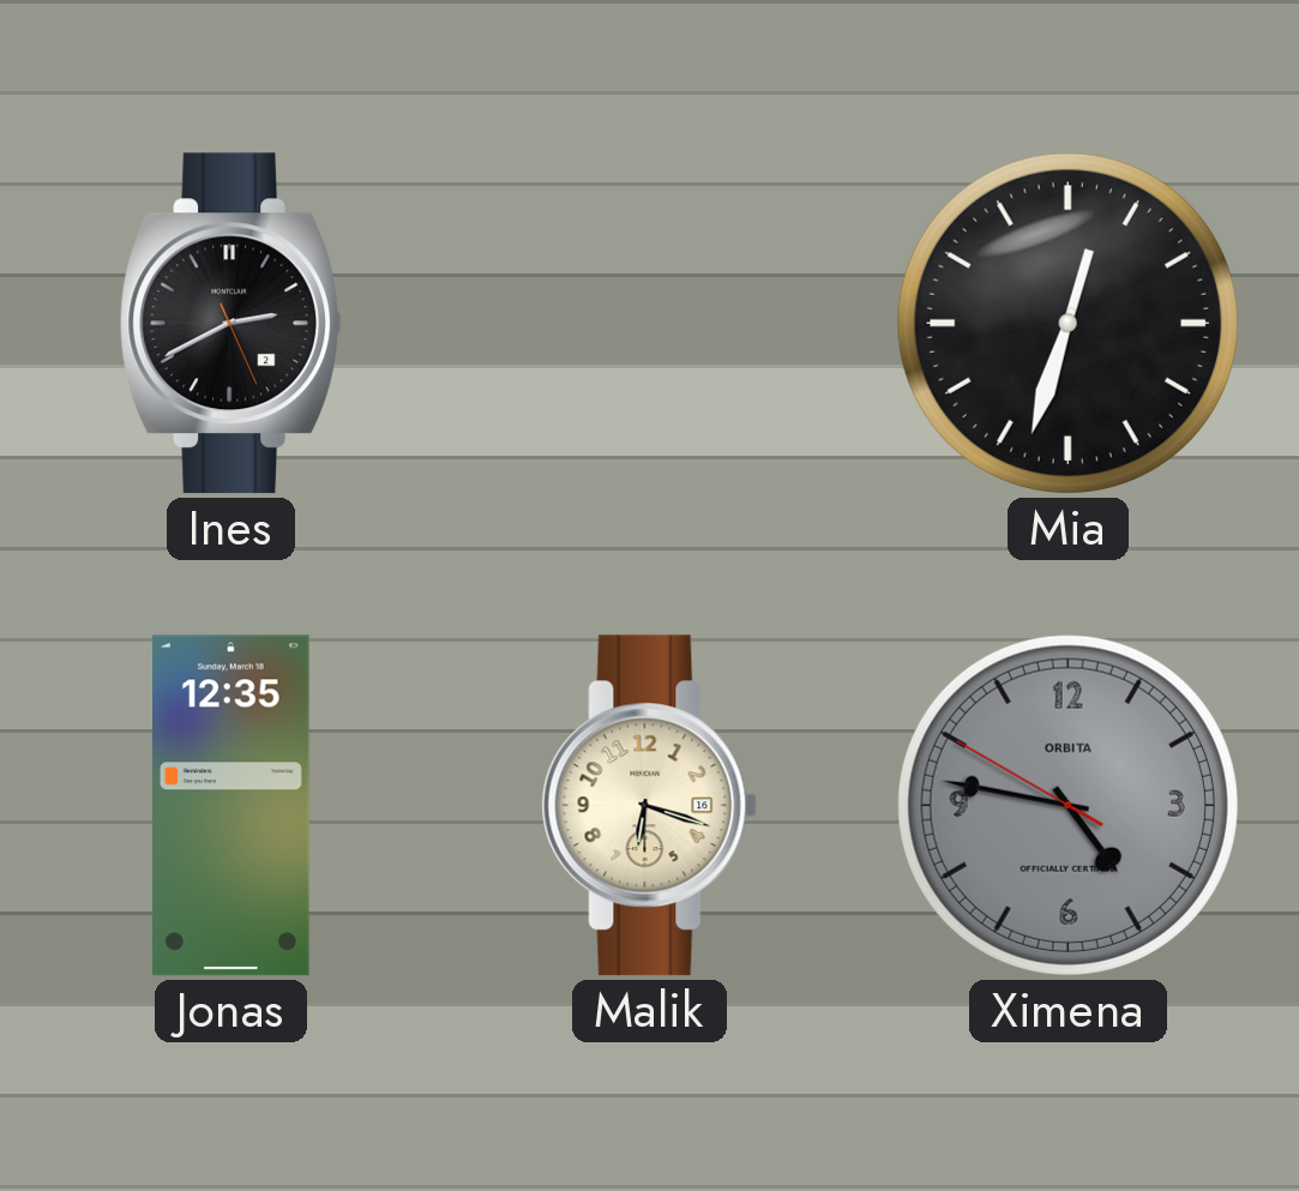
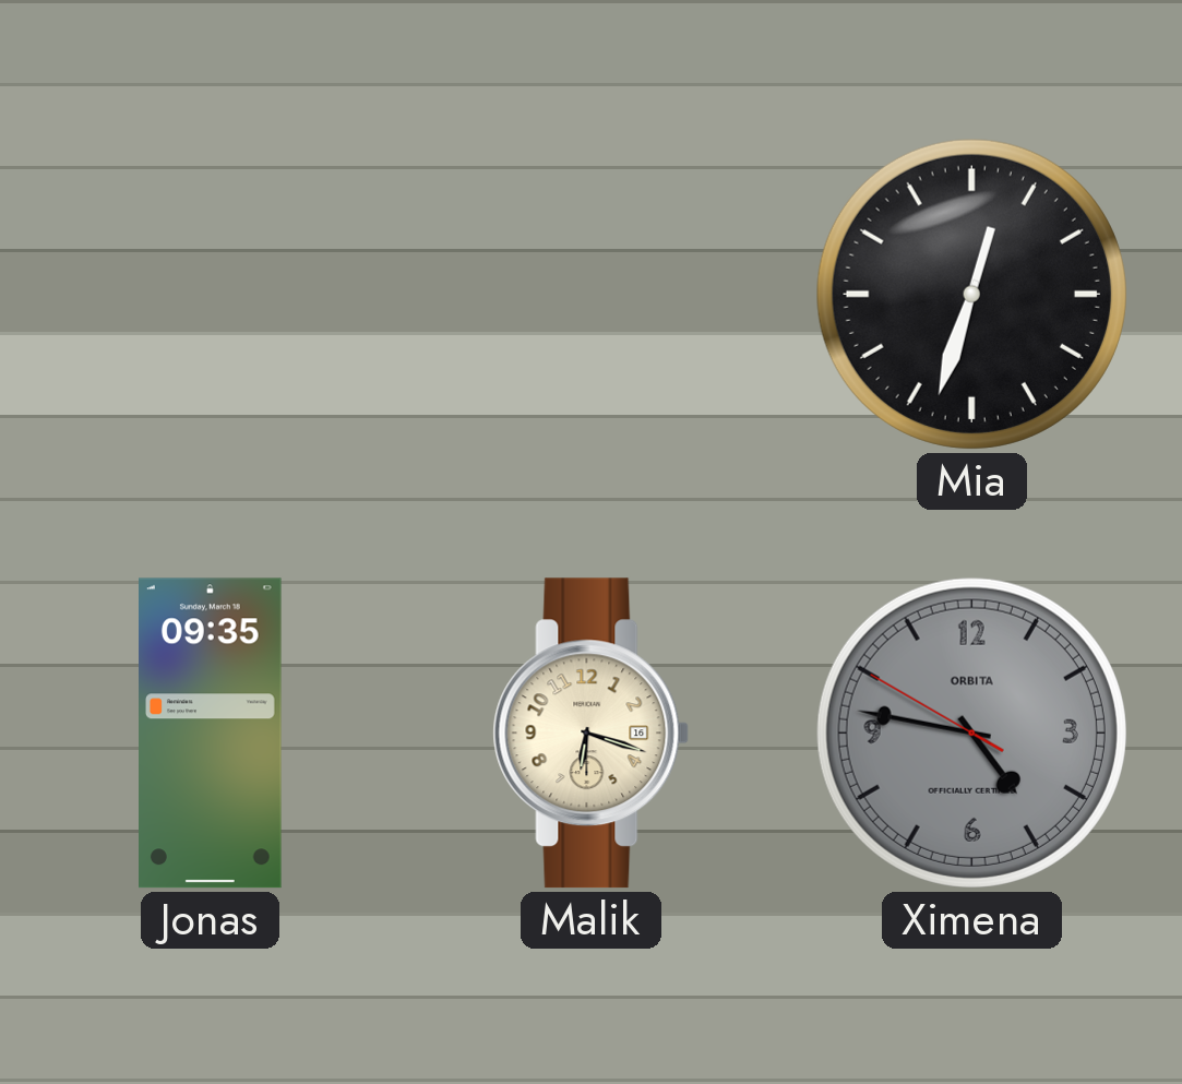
Ines: 2:40 -> none
Jonas: 12:35 -> 09:35
